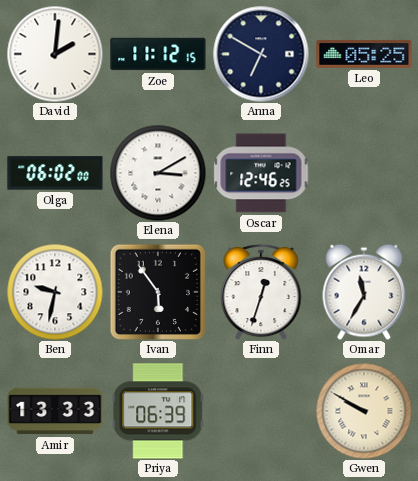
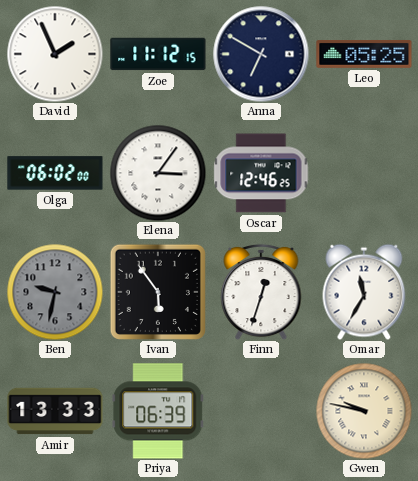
David: 2:01 -> 1:56
Elena: 3:10 -> 3:06
Ben dial: white -> grey
Gwen: 9:50 -> 9:47
